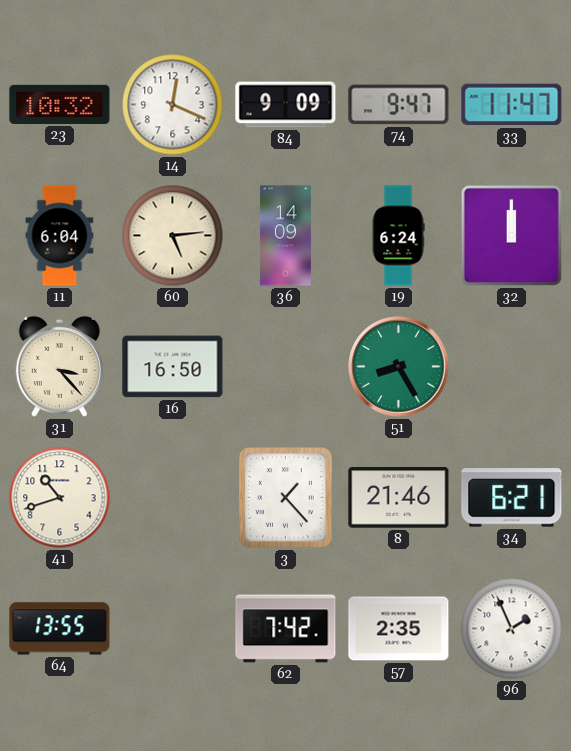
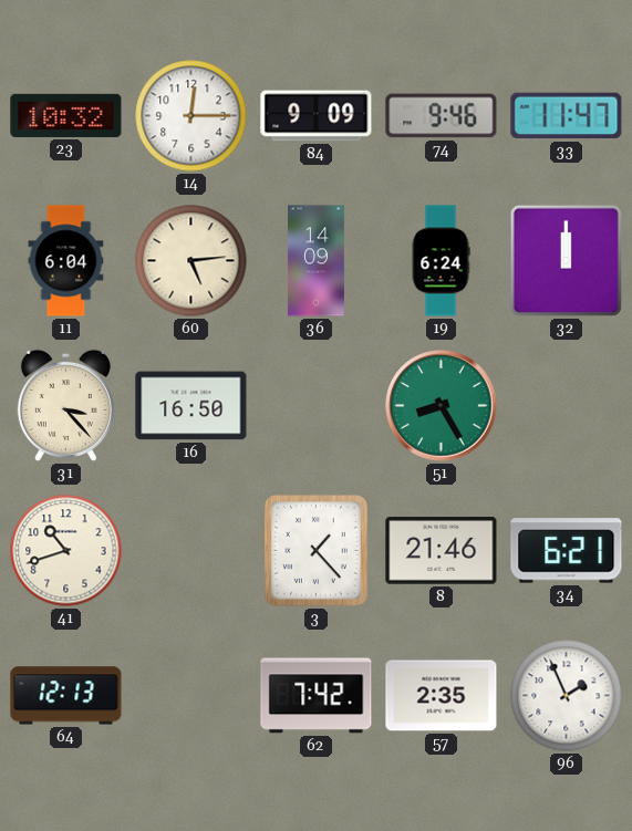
14: 12:19 -> 12:15
74: 9:47 -> 9:46
64: 13:55 -> 12:13
